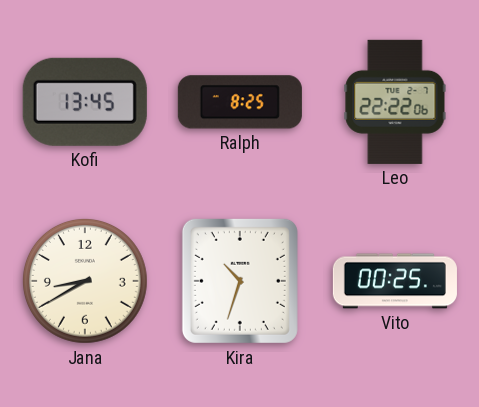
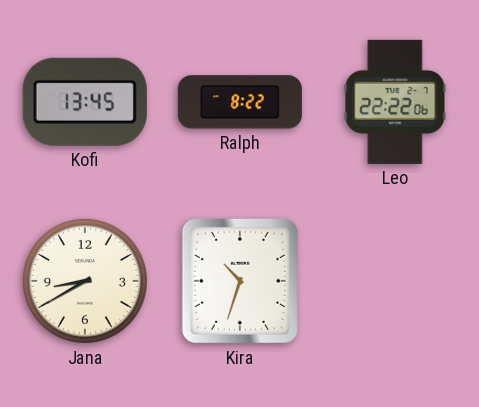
Ralph: 8:25 -> 8:22
Vito: 00:25 -> none
